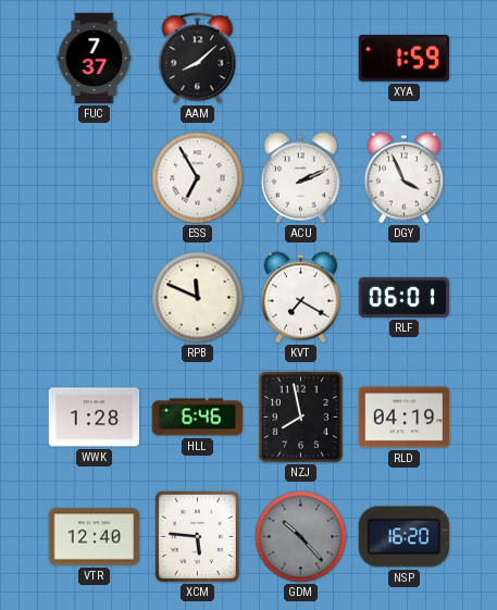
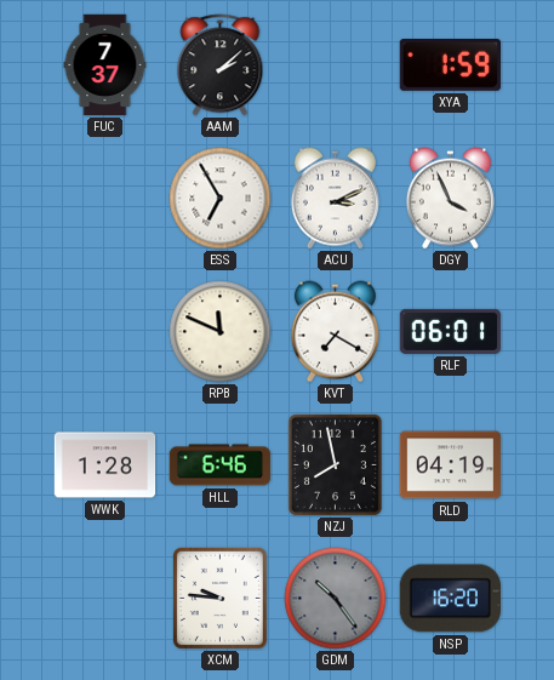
AAM: 8:08 -> 2:08
ACU: 2:11 -> 3:11
VTR: 12:40 -> none
XCM: 5:46 -> 9:46
GDM: 10:23 -> 10:24
